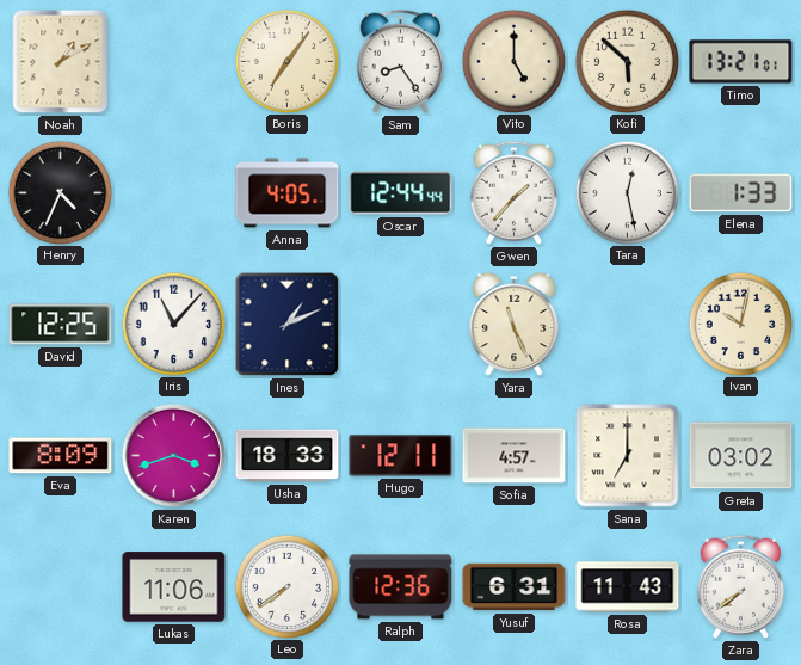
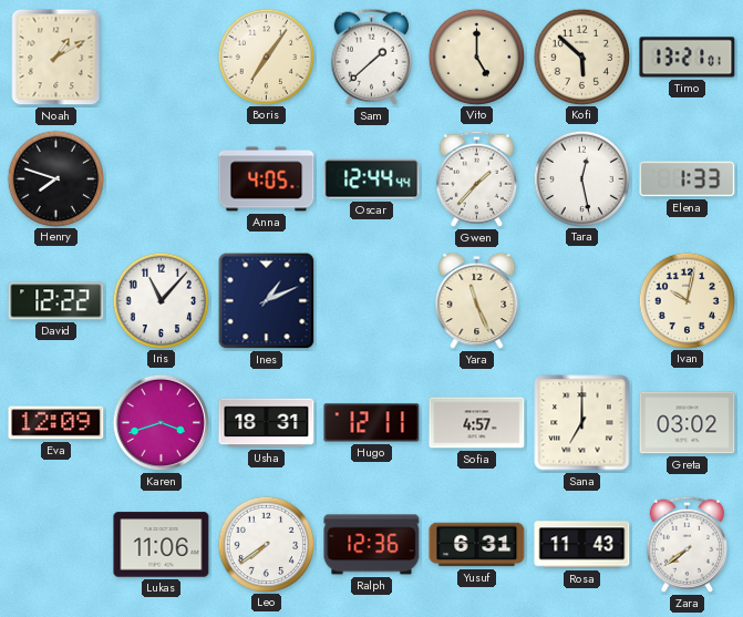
Sam: 8:24 -> 1:38
Henry: 4:34 -> 7:48
David: 12:25 -> 12:22
Eva: 8:09 -> 12:09
Usha: 18:33 -> 18:31
